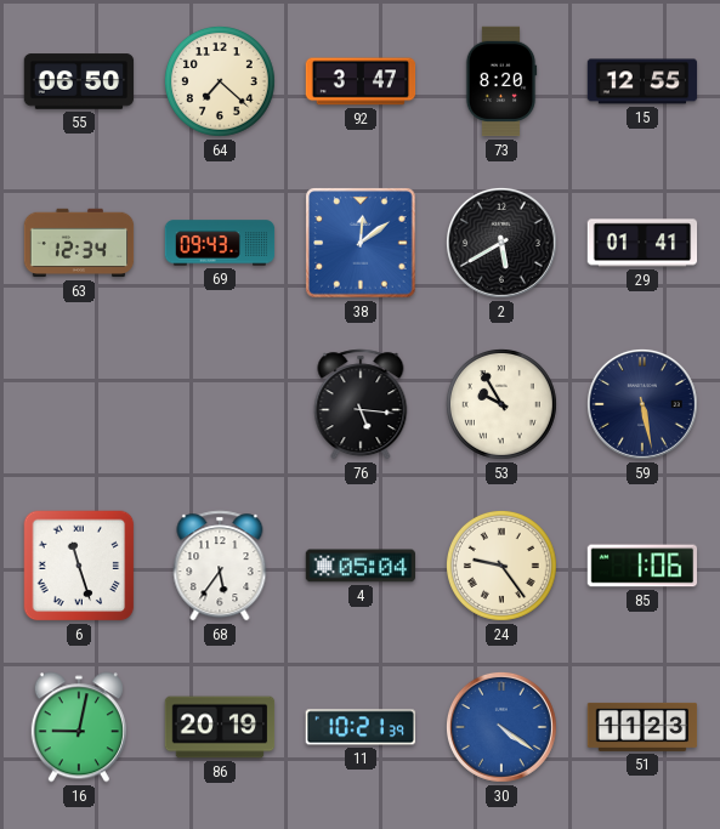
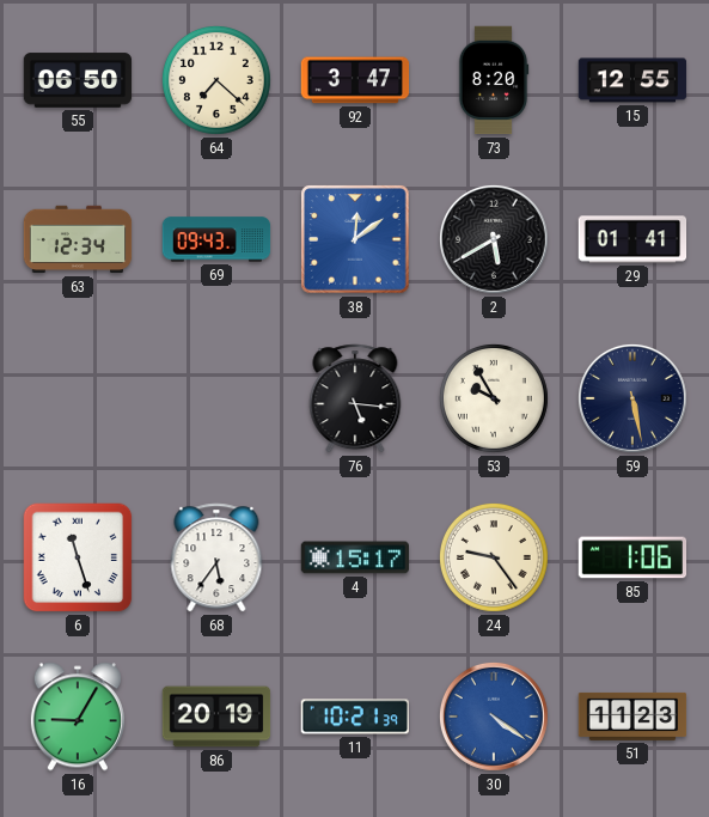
4: 05:04 -> 15:17
16: 9:02 -> 9:05
